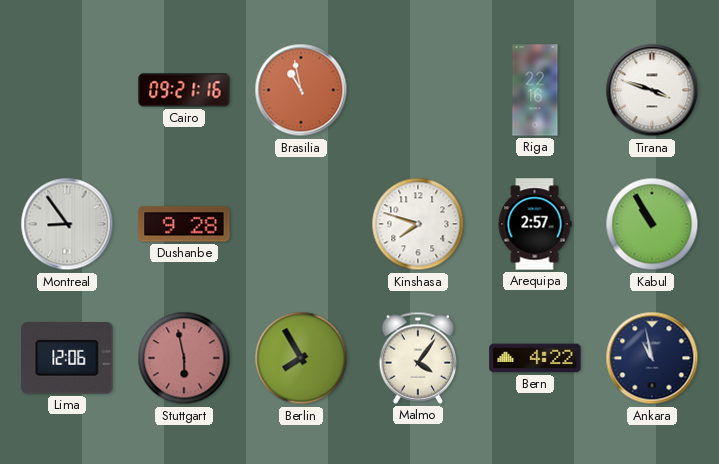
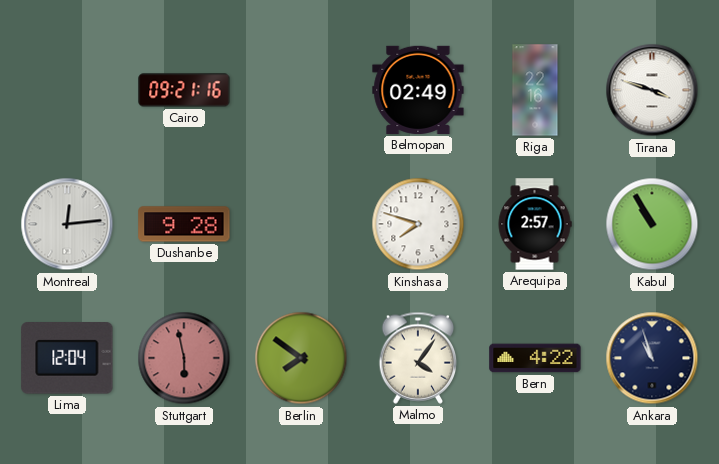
Brasilia: 10:58 -> none
Belmopan: none -> 02:49
Montreal: 8:54 -> 12:14
Lima: 12:06 -> 12:04
Berlin: 7:55 -> 7:51
Ankara: 10:58 -> 10:57
